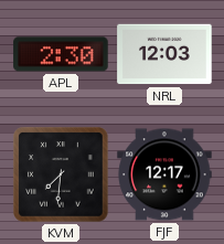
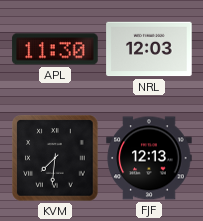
APL: 2:30 -> 11:30
FJF: 12:17 -> 12:13
